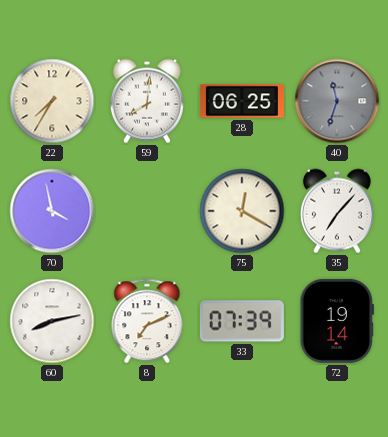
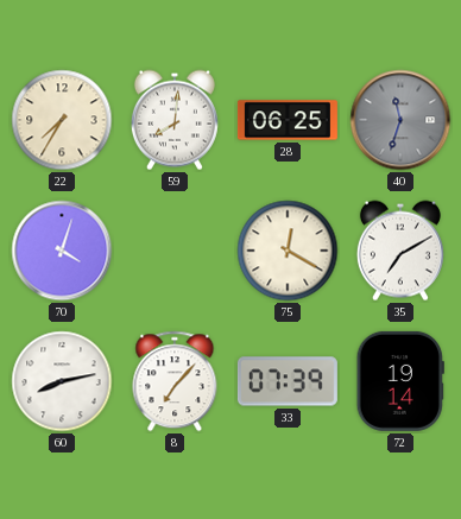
70: 3:58 -> 4:03
35: 7:07 -> 7:10
8: 7:11 -> 7:07
